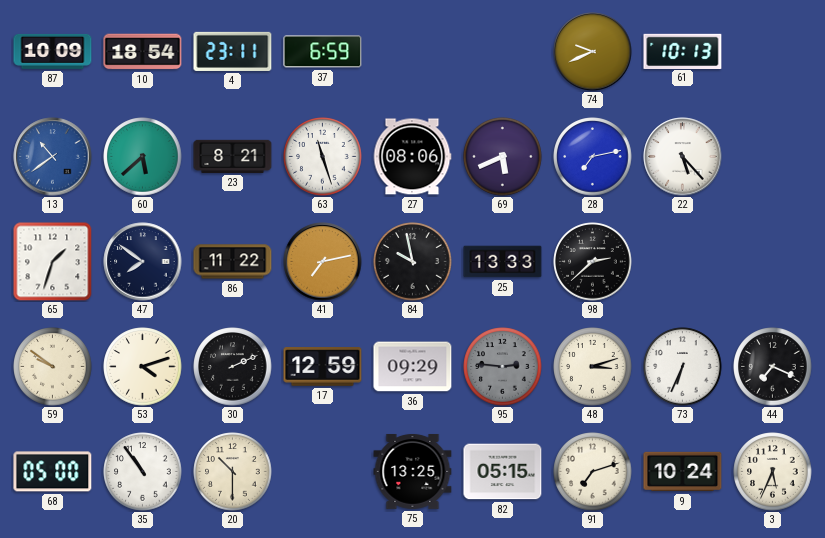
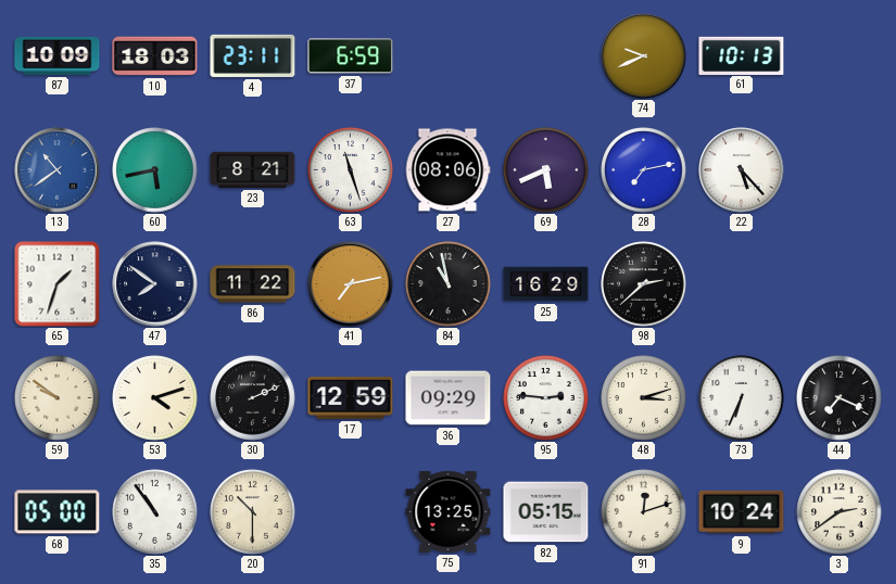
10: 18:54 -> 18:03
60: 5:38 -> 5:43
84: 9:58 -> 10:58
25: 13:33 -> 16:29
95 dial: grey -> white
91: 7:12 -> 12:12
3: 5:34 -> 2:39
